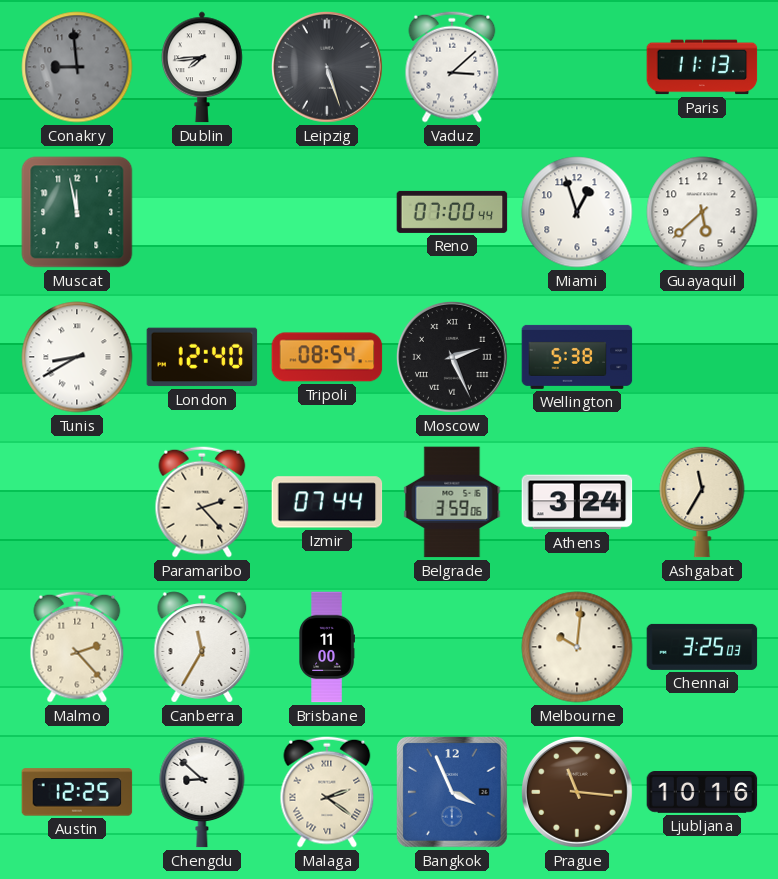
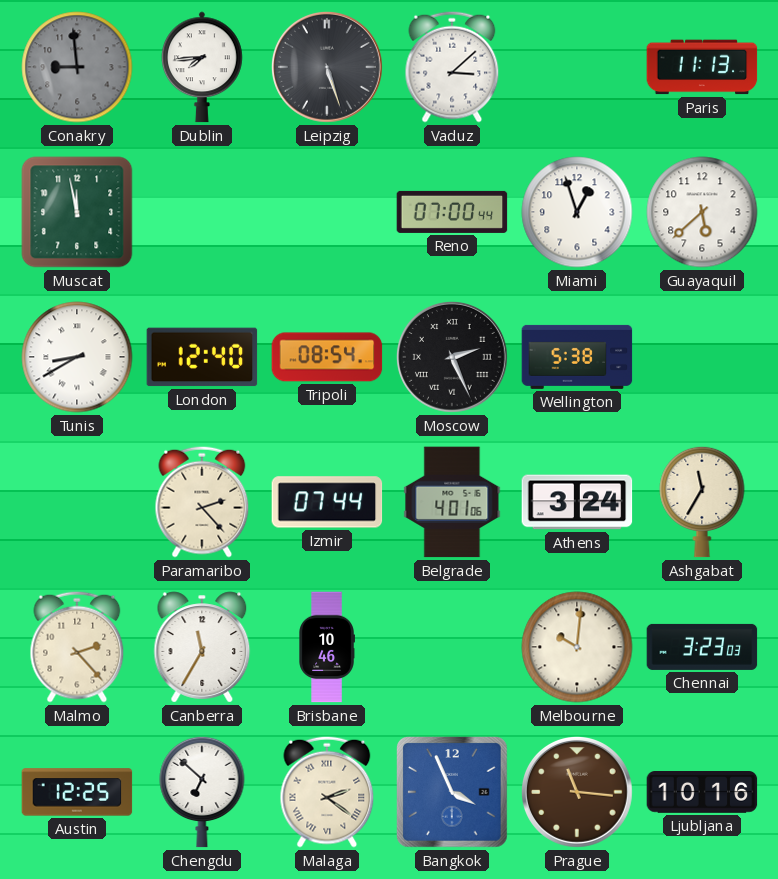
Belgrade: 3:59 -> 4:01
Brisbane: 11:00 -> 10:46
Chennai: 3:25 -> 3:23
Chengdu: 8:52 -> 6:52
